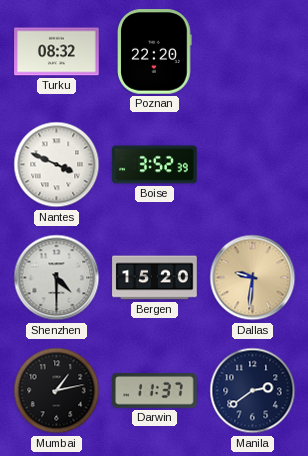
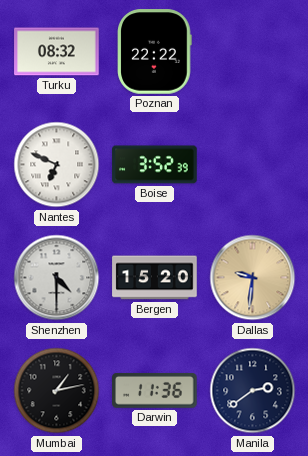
Poznan: 22:20 -> 22:22
Nantes: 3:49 -> 6:49
Darwin: 11:37 -> 11:36
